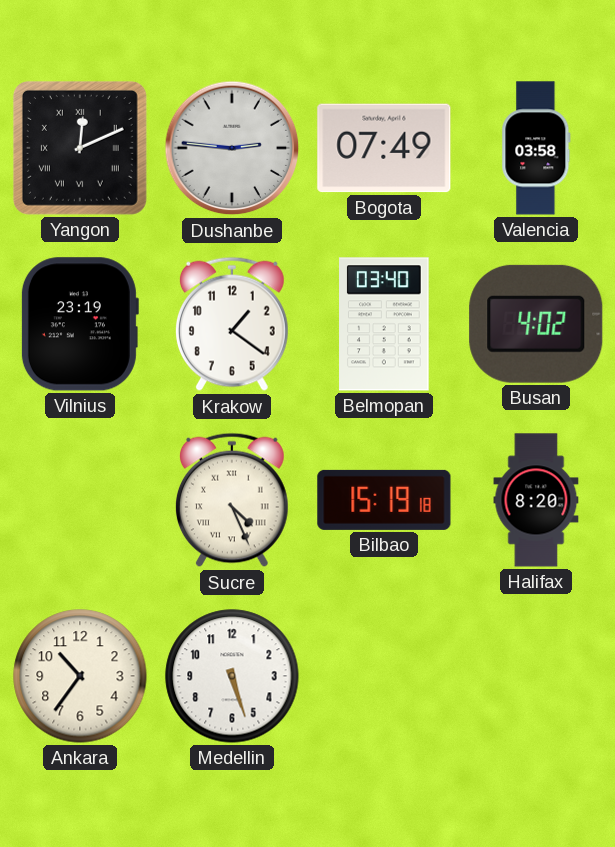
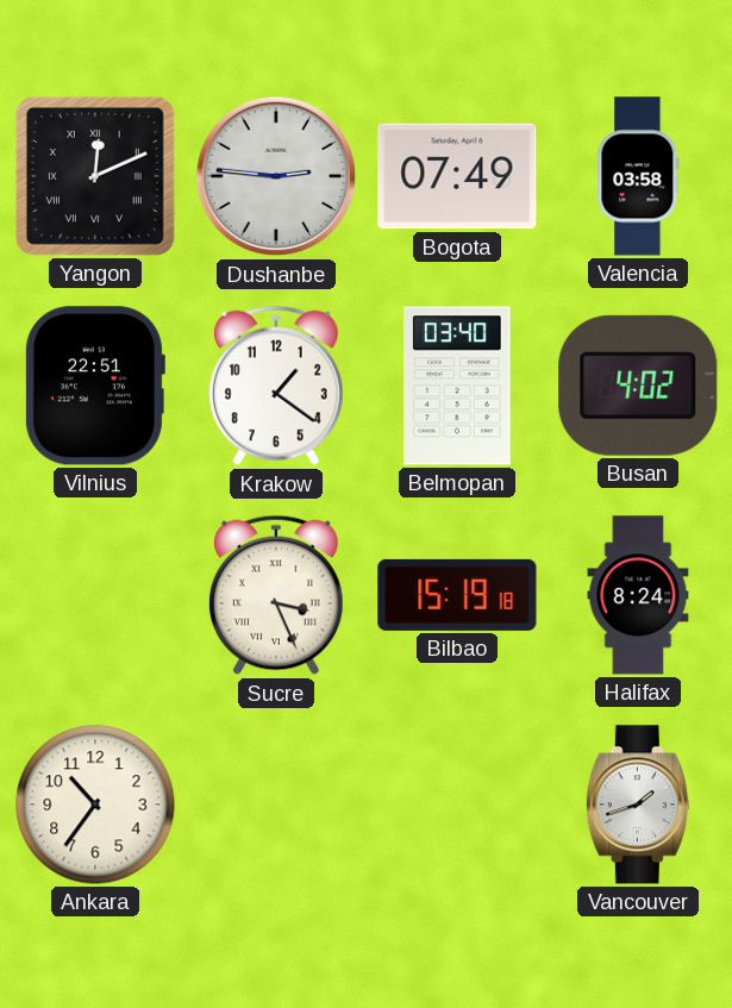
Vilnius: 23:19 -> 22:51
Sucre: 4:26 -> 3:26
Halifax: 8:20 -> 8:24
Medellin: 5:27 -> none
Vancouver: none -> 1:42
